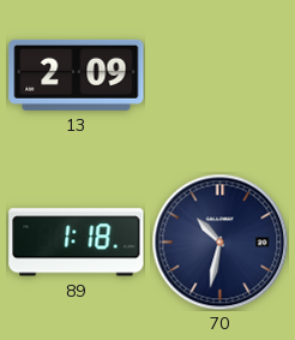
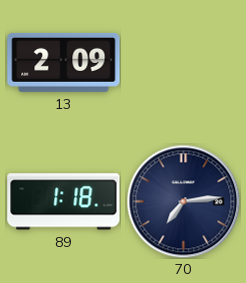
70: 10:32 -> 7:14
